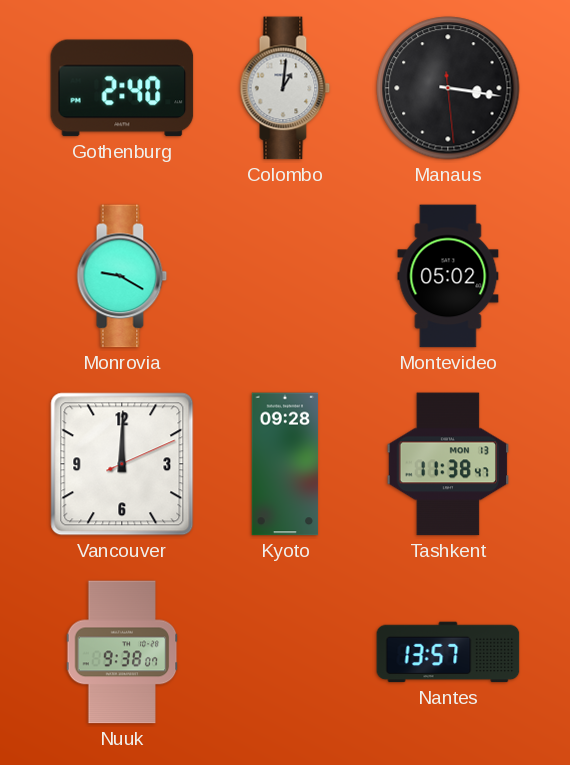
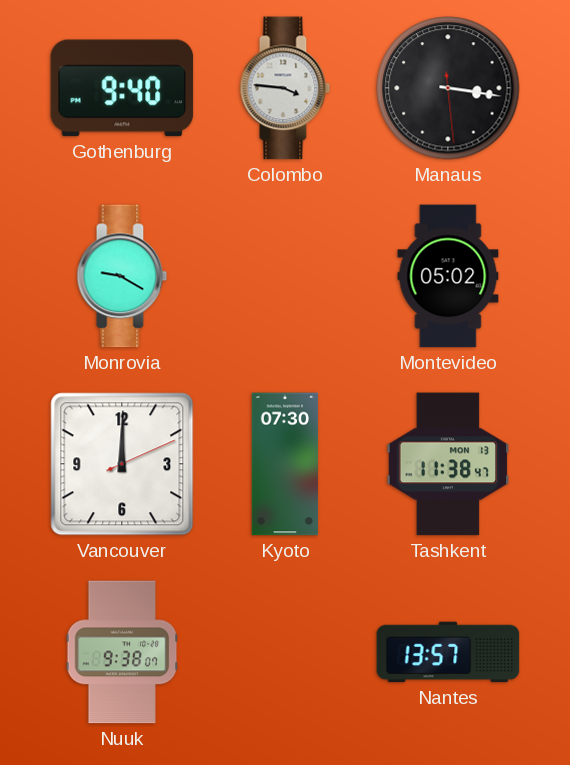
Gothenburg: 2:40 -> 9:40
Colombo: 1:01 -> 3:46
Kyoto: 09:28 -> 07:30
